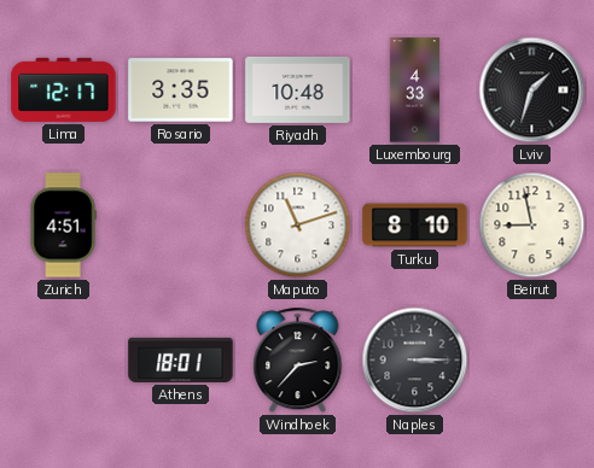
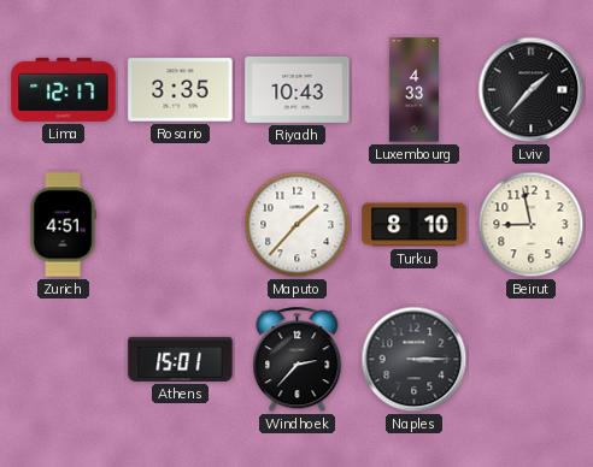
Riyadh: 10:48 -> 10:43
Lviv: 1:33 -> 1:37
Maputo: 11:12 -> 1:37
Athens: 18:01 -> 15:01
